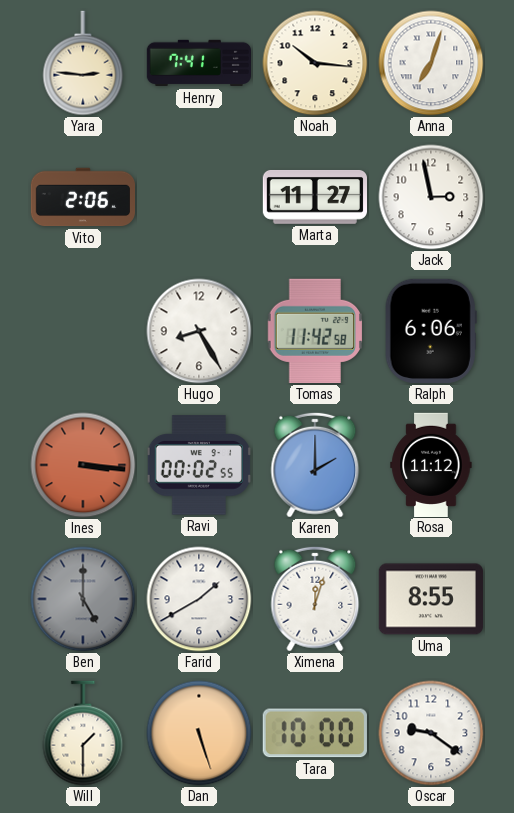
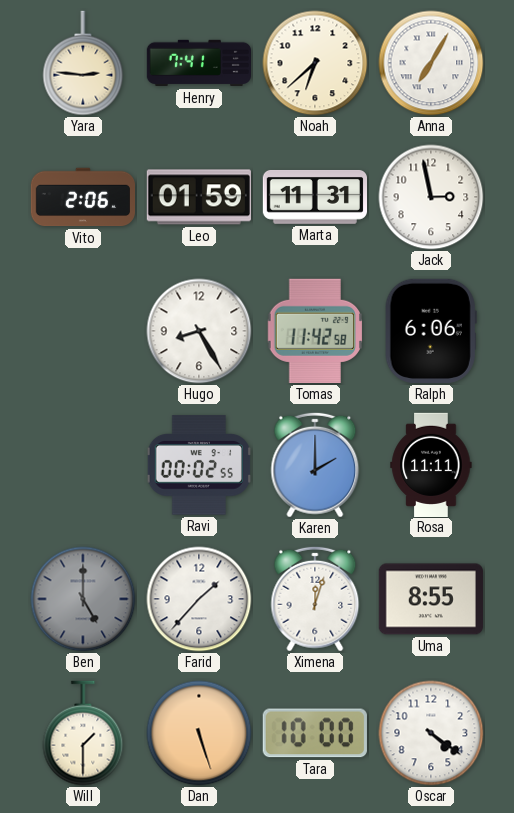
Noah: 10:16 -> 6:38
Anna: 7:03 -> 7:05
Leo: none -> 01:59
Marta: 11:27 -> 11:31
Ines: 3:16 -> none
Rosa: 11:12 -> 11:11
Farid: 1:40 -> 1:37
Oscar: 9:21 -> 4:21
